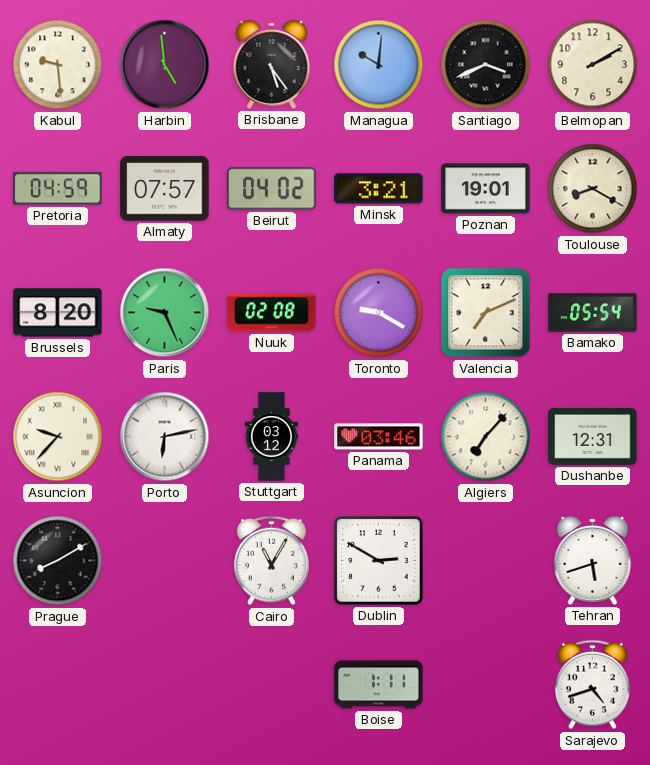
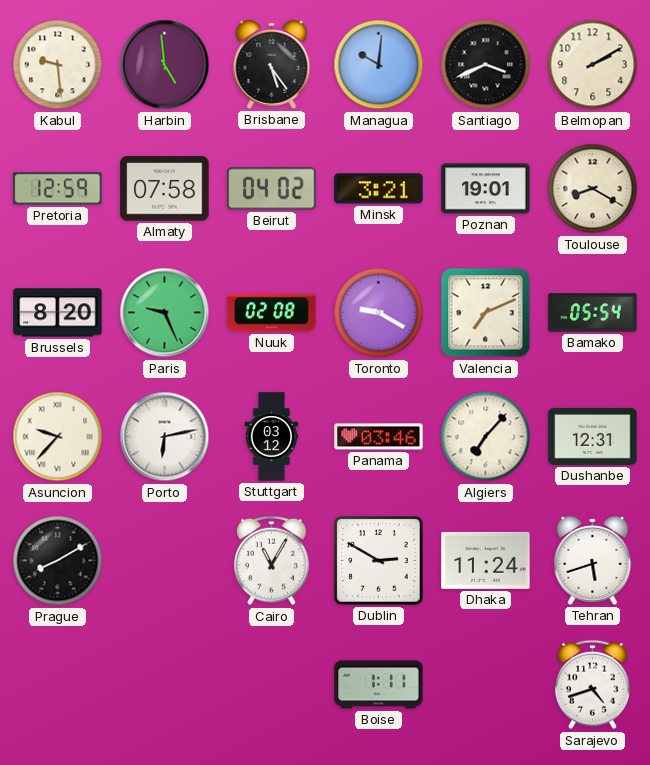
Pretoria: 04:59 -> 12:59
Almaty: 07:57 -> 07:58
Dhaka: none -> 11:24
